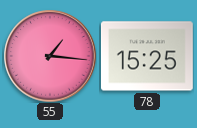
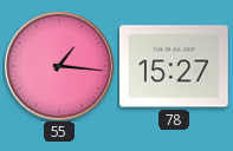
78: 15:25 -> 15:27
